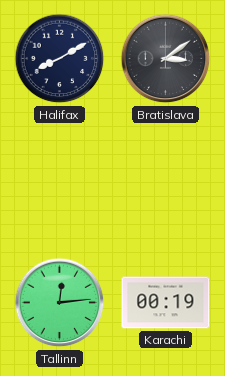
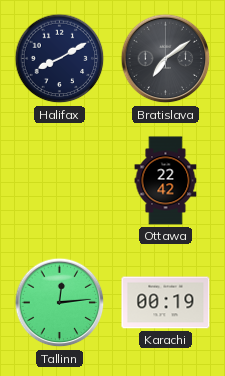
Bratislava: 3:09 -> 7:09
Ottawa: none -> 22:42
